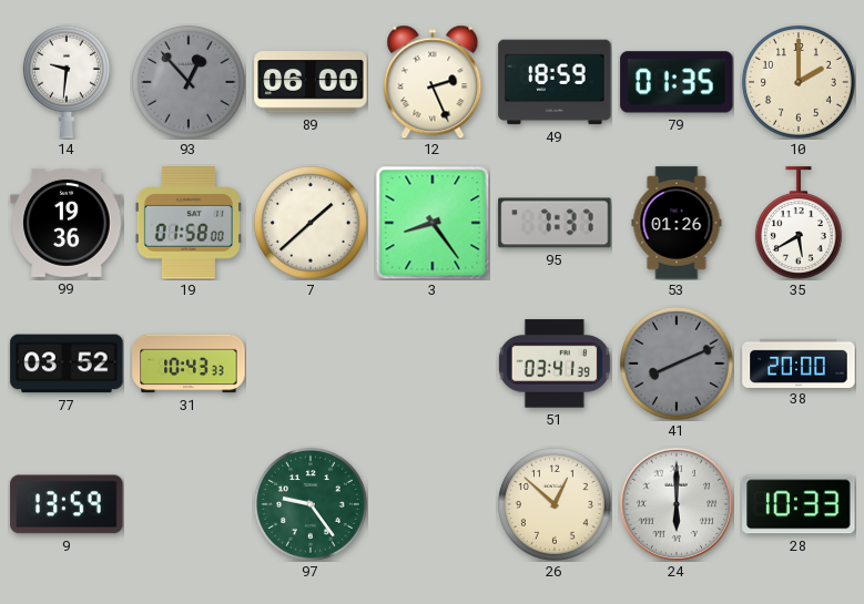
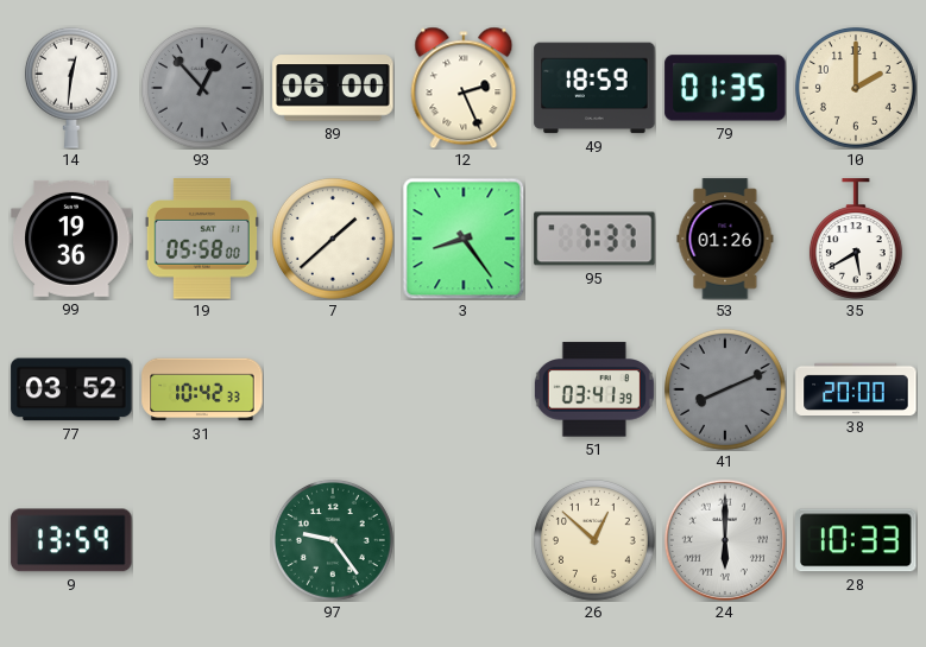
14: 9:31 -> 12:31
19: 01:58 -> 05:58
31: 10:43 -> 10:42
